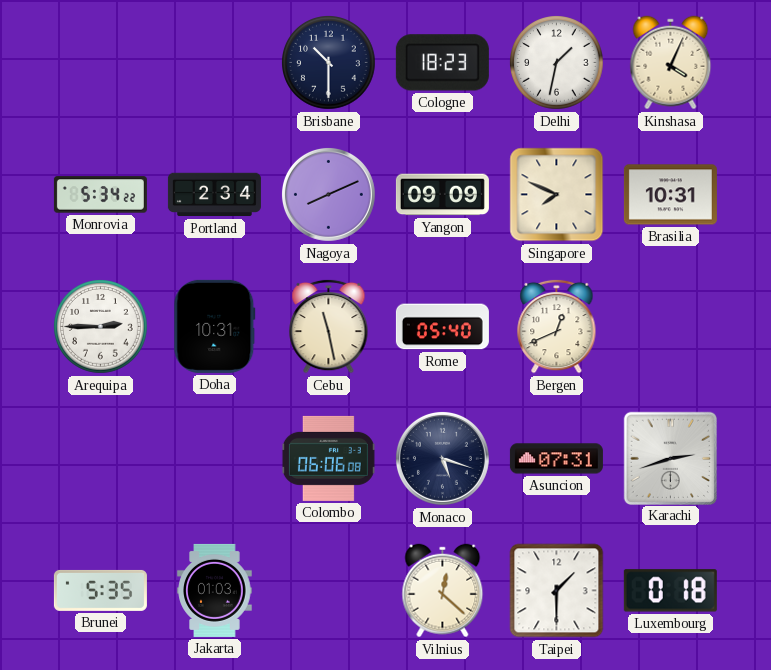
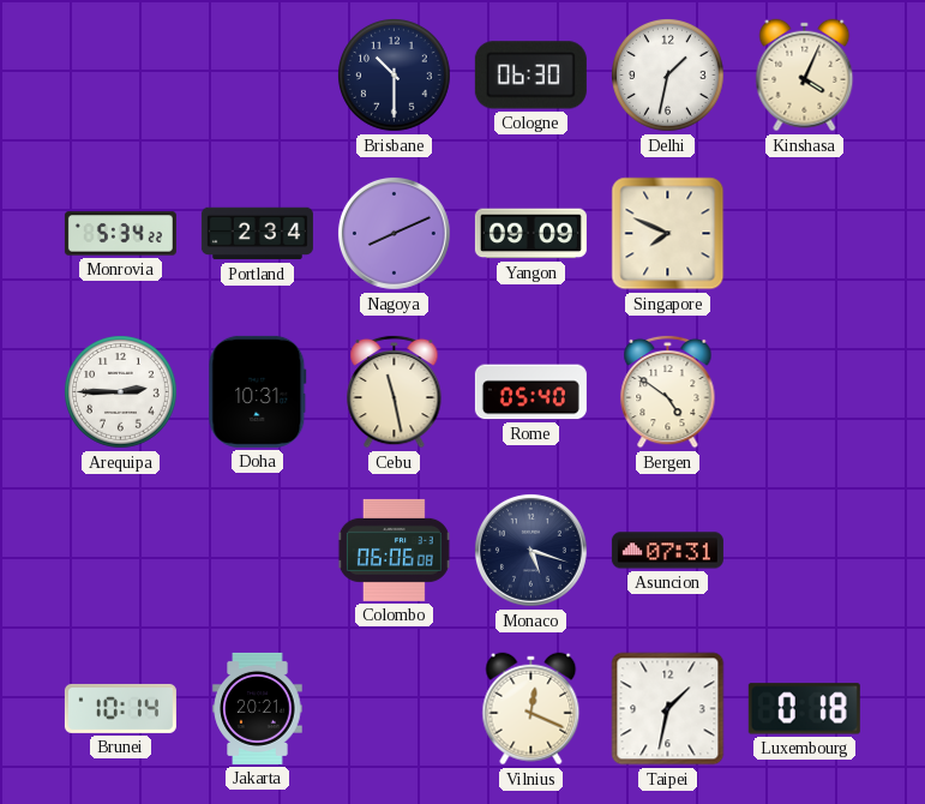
Cologne: 18:23 -> 06:30
Brasilia: 10:31 -> none
Bergen: 12:41 -> 4:51
Karachi: 2:42 -> none
Brunei: 5:35 -> 10:14
Jakarta: 01:03 -> 20:21
Vilnius: 12:22 -> 12:19
Taipei: 1:30 -> 1:32
